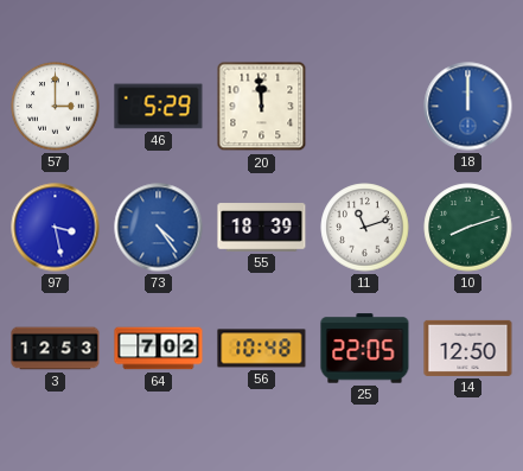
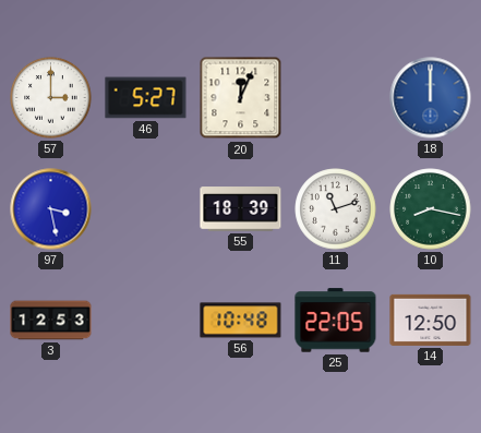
46: 5:29 -> 5:27
20: 11:59 -> 12:04
73: 4:24 -> none
10: 8:12 -> 8:17
64: 7:02 -> none
